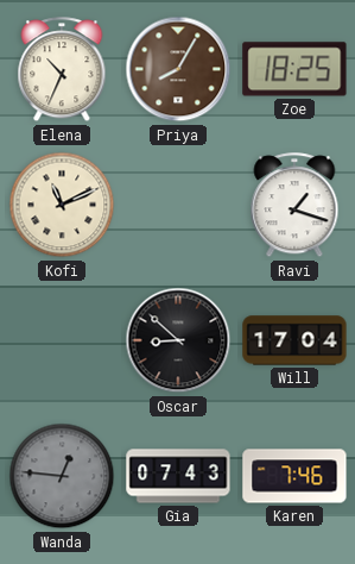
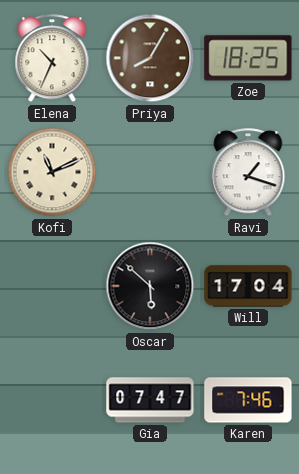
Oscar: 8:52 -> 5:52
Wanda: 12:46 -> none
Gia: 07:43 -> 07:47
